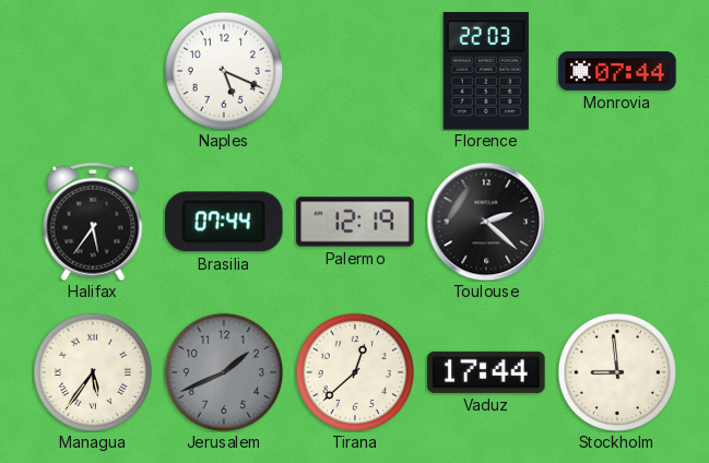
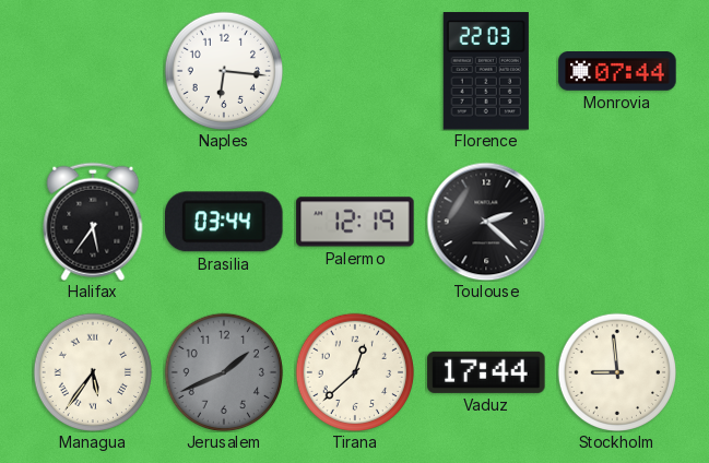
Naples: 5:19 -> 6:16
Brasilia: 07:44 -> 03:44
